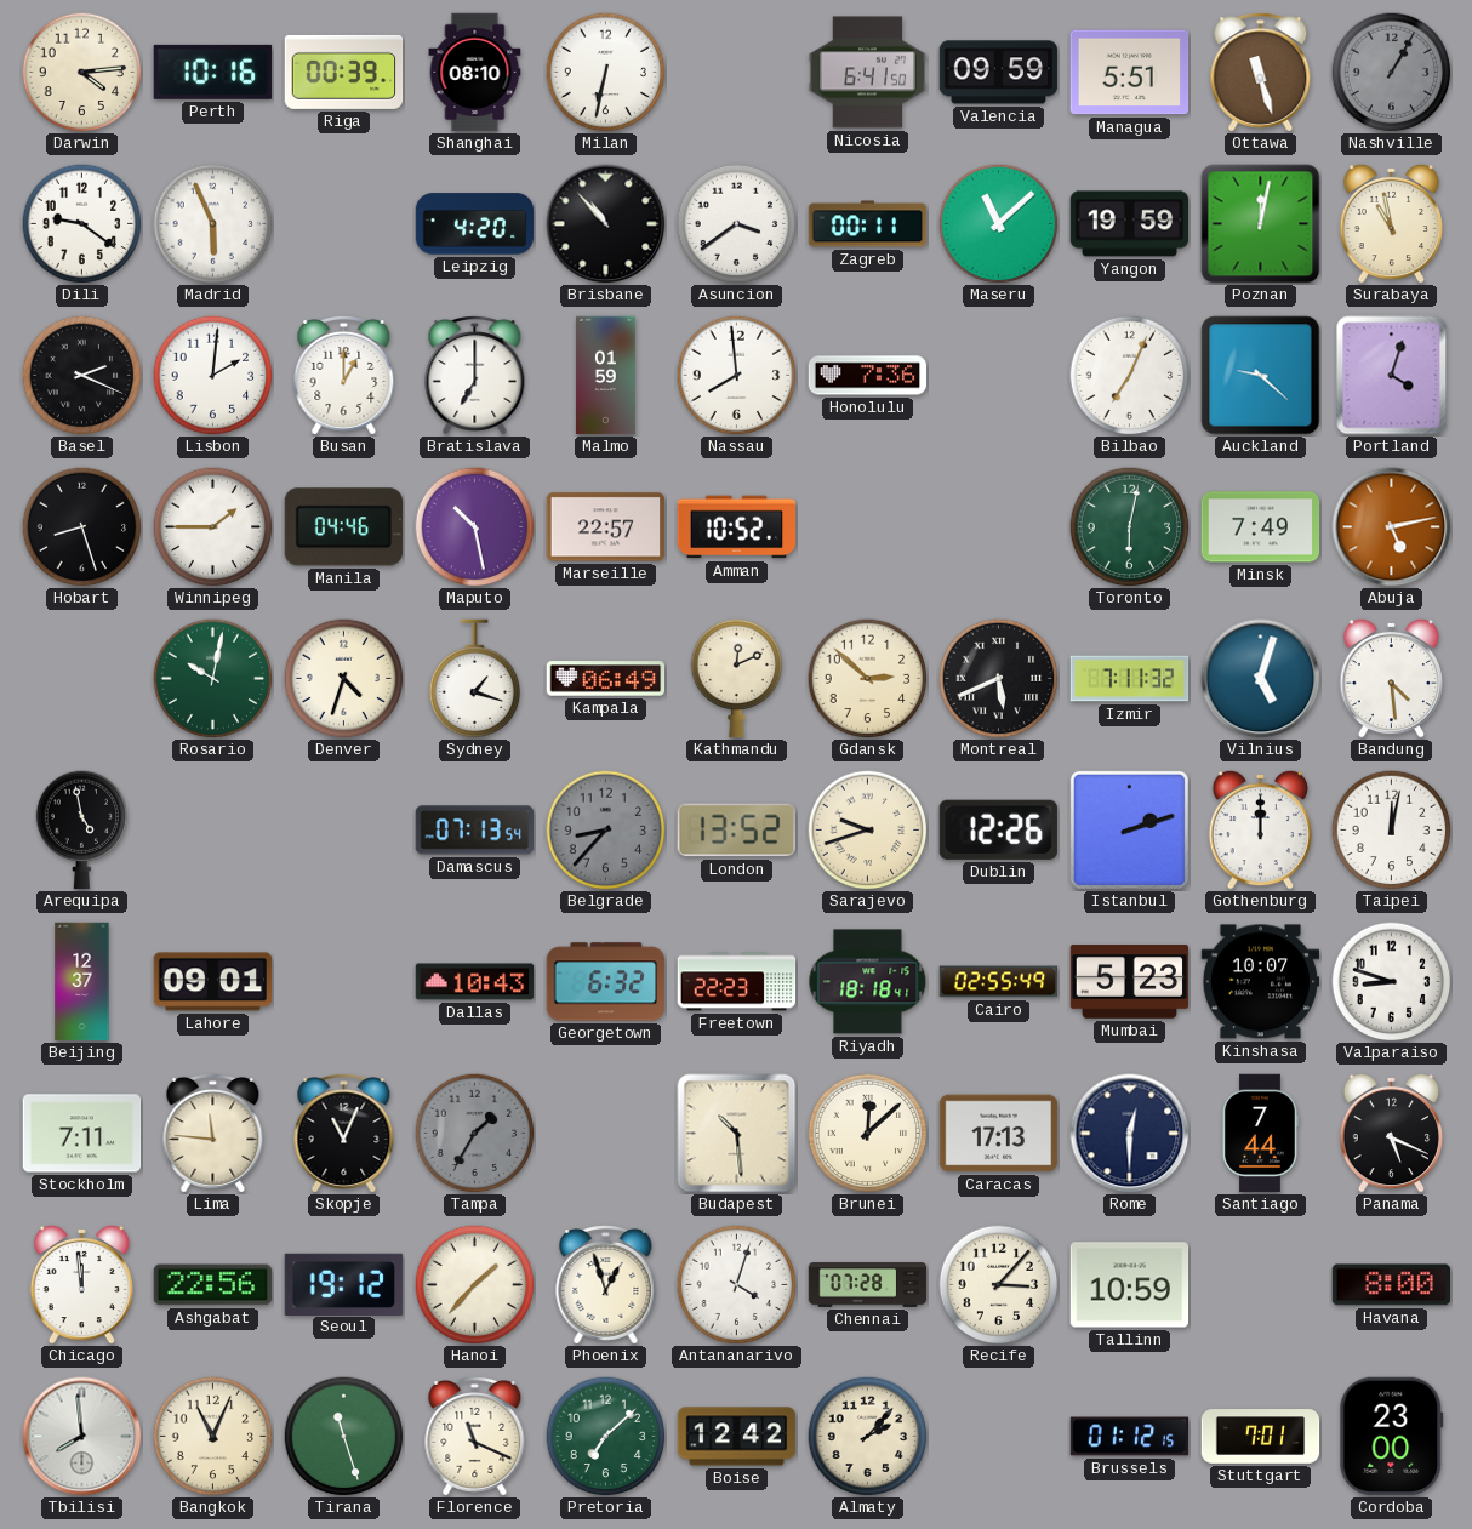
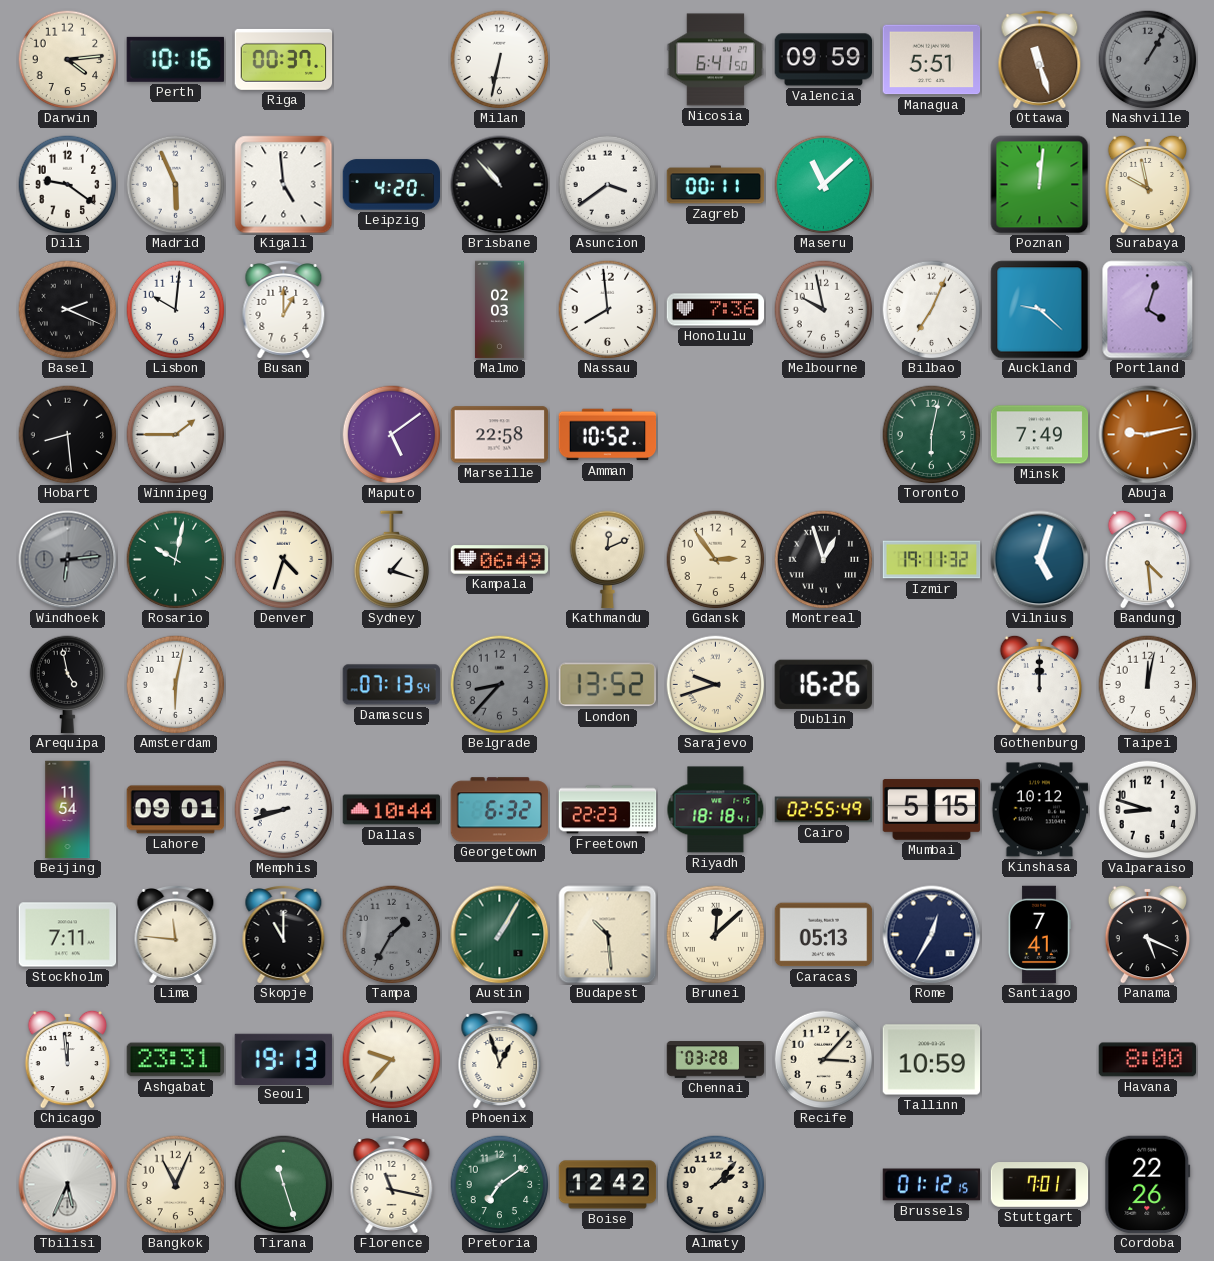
Riga: 00:39 -> 00:37
Shanghai: 08:10 -> none
Kigali: none -> 4:59
Yangon: 19:59 -> none
Poznan: 12:02 -> 12:01
Surabaya: 10:58 -> 9:58
Lisbon: 2:01 -> 10:01
Bratislava: 7:00 -> none
Malmo: 01:59 -> 02:03
Melbourne: none -> 9:58
Hobart: 8:27 -> 8:29
Manila: 04:46 -> none
Maputo: 10:28 -> 5:09
Marseille: 22:57 -> 22:58
Abuja: 5:13 -> 9:13
Windhoek: none -> 6:14
Gdansk: 2:52 -> 2:54
Montreal: 5:41 -> 12:57
Izmir: 7:11 -> 19:11
Amsterdam: none -> 6:02
Dublin: 12:26 -> 16:26
Istanbul: 2:12 -> none
Beijing: 12:37 -> 11:54
Memphis: none -> 8:42
Dallas: 10:43 -> 10:44
Mumbai: 5:23 -> 5:15
Kinshasa: 10:07 -> 10:12
Skopje: 11:04 -> 11:00
Austin: none -> 1:05
Caracas: 17:13 -> 05:13
Rome: 12:30 -> 12:35
Santiago: 7:44 -> 7:41
Ashgabat: 22:56 -> 23:31
Seoul: 19:12 -> 19:13
Hanoi: 1:37 -> 9:37
Antananarivo: 4:03 -> none
Chennai: 07:28 -> 03:28
Tbilisi: 7:59 -> 5:34
Florence: 11:19 -> 11:17
Pretoria: 7:08 -> 7:09
Cordoba: 23:00 -> 22:26
